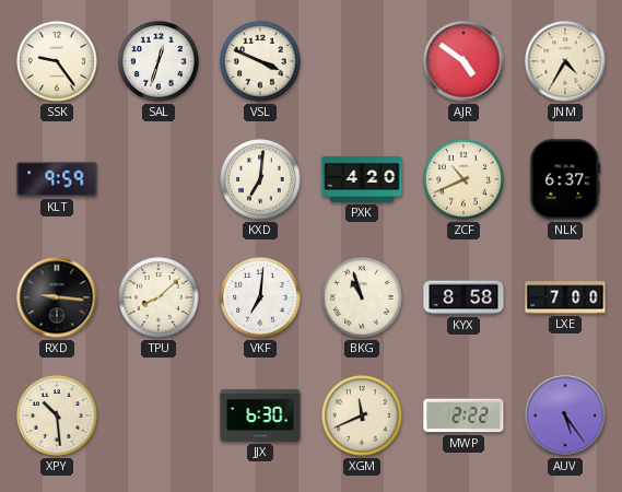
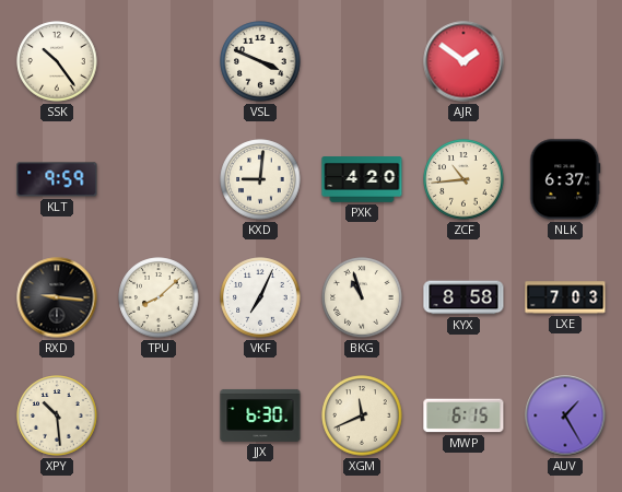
SSK: 9:24 -> 10:24
SAL: 12:33 -> none
AJR: 4:51 -> 1:51
JNM: 4:35 -> none
KXD: 7:01 -> 9:01
ZCF: 10:41 -> 10:44
VKF: 7:01 -> 7:04
LXE: 7:00 -> 7:03
MWP: 2:22 -> 6:15
AUV: 5:24 -> 1:25
